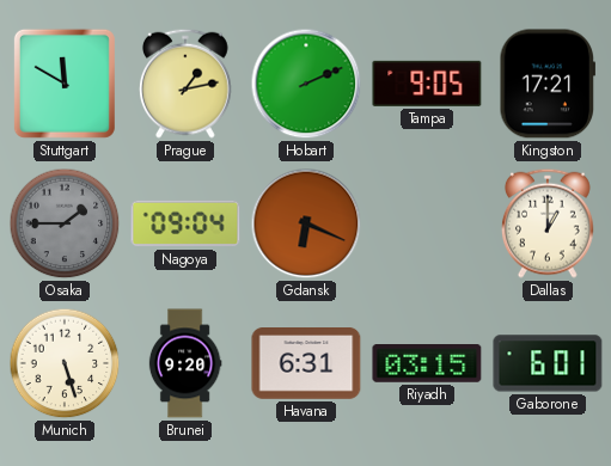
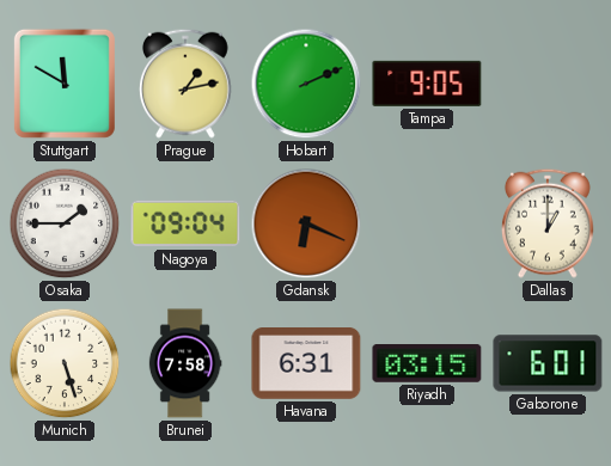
Kingston: 17:21 -> none
Osaka dial: grey -> white
Brunei: 9:20 -> 7:58
